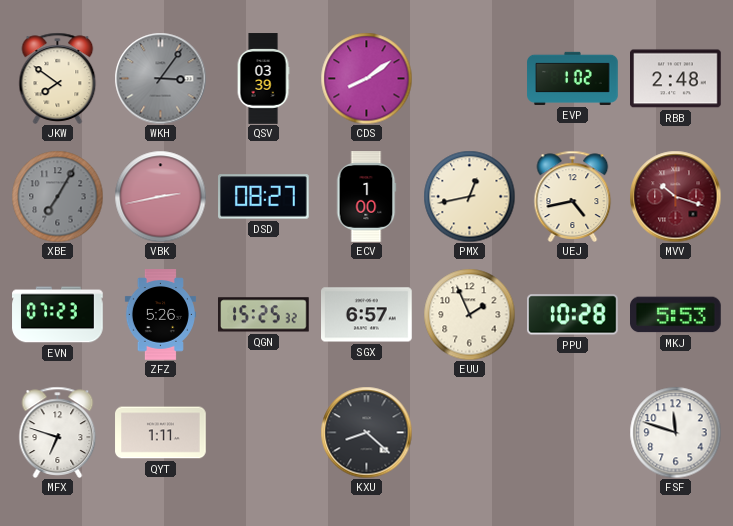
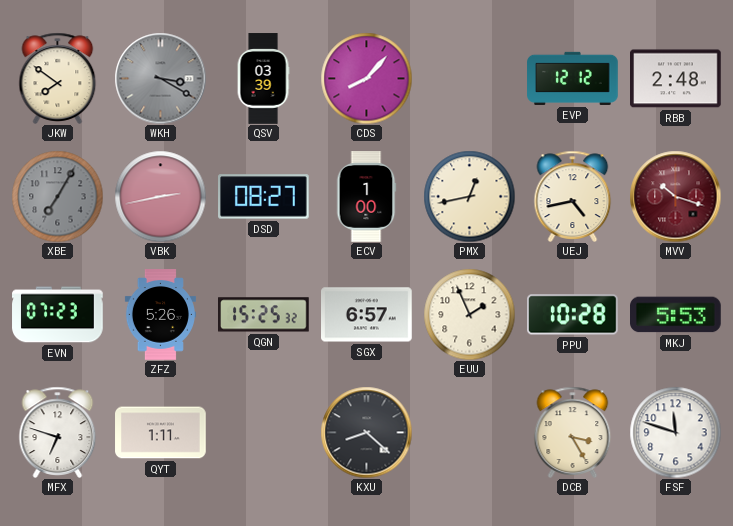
WKH: 3:06 -> 3:20
CDS: 8:09 -> 8:07
EVP: 1:02 -> 12:12
DCB: none -> 3:25
